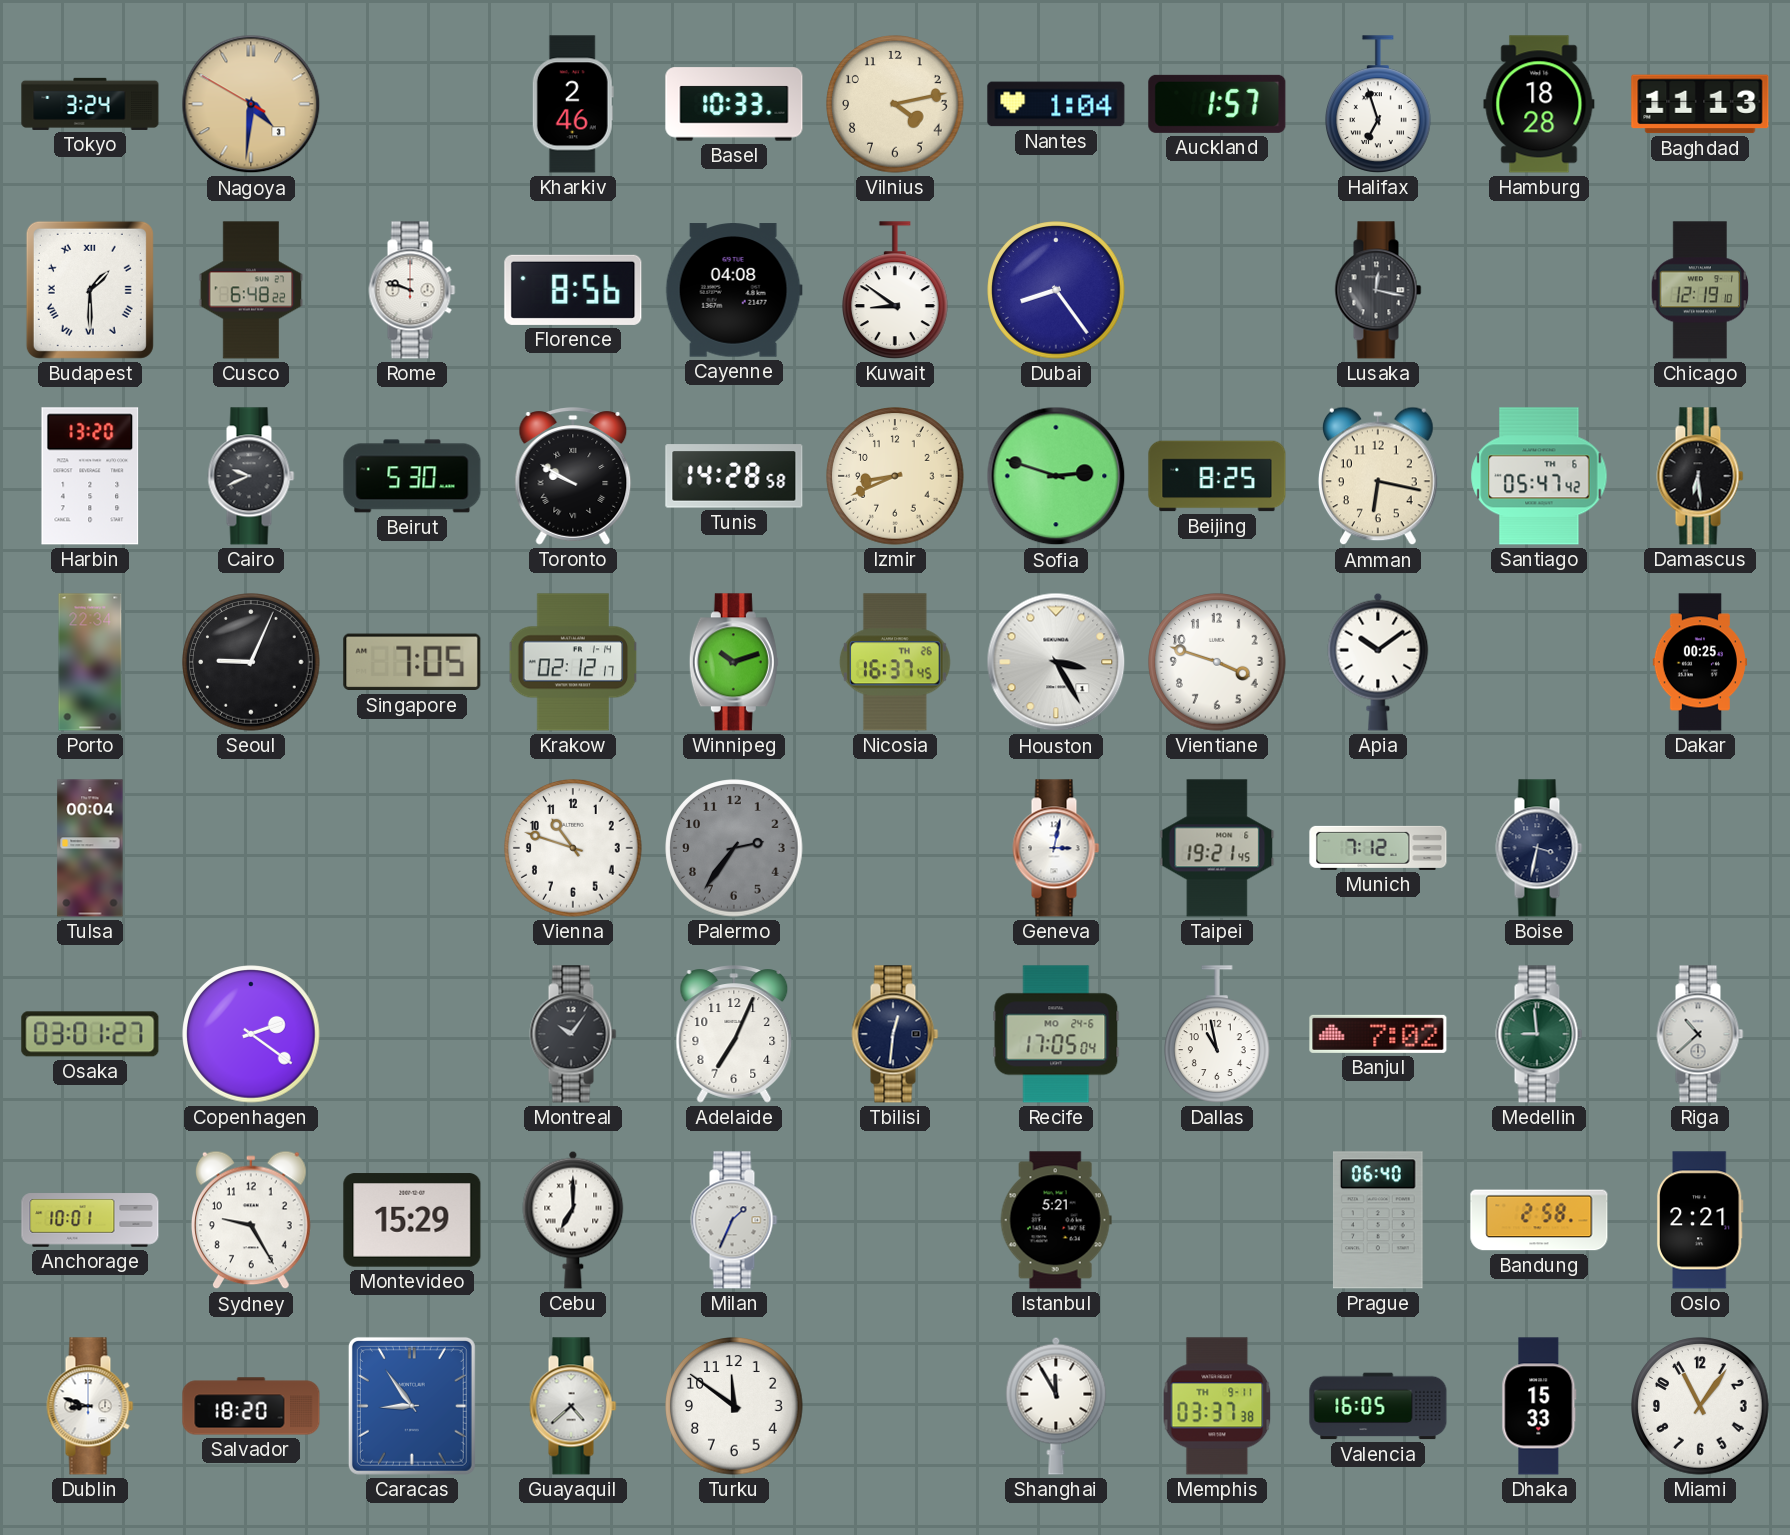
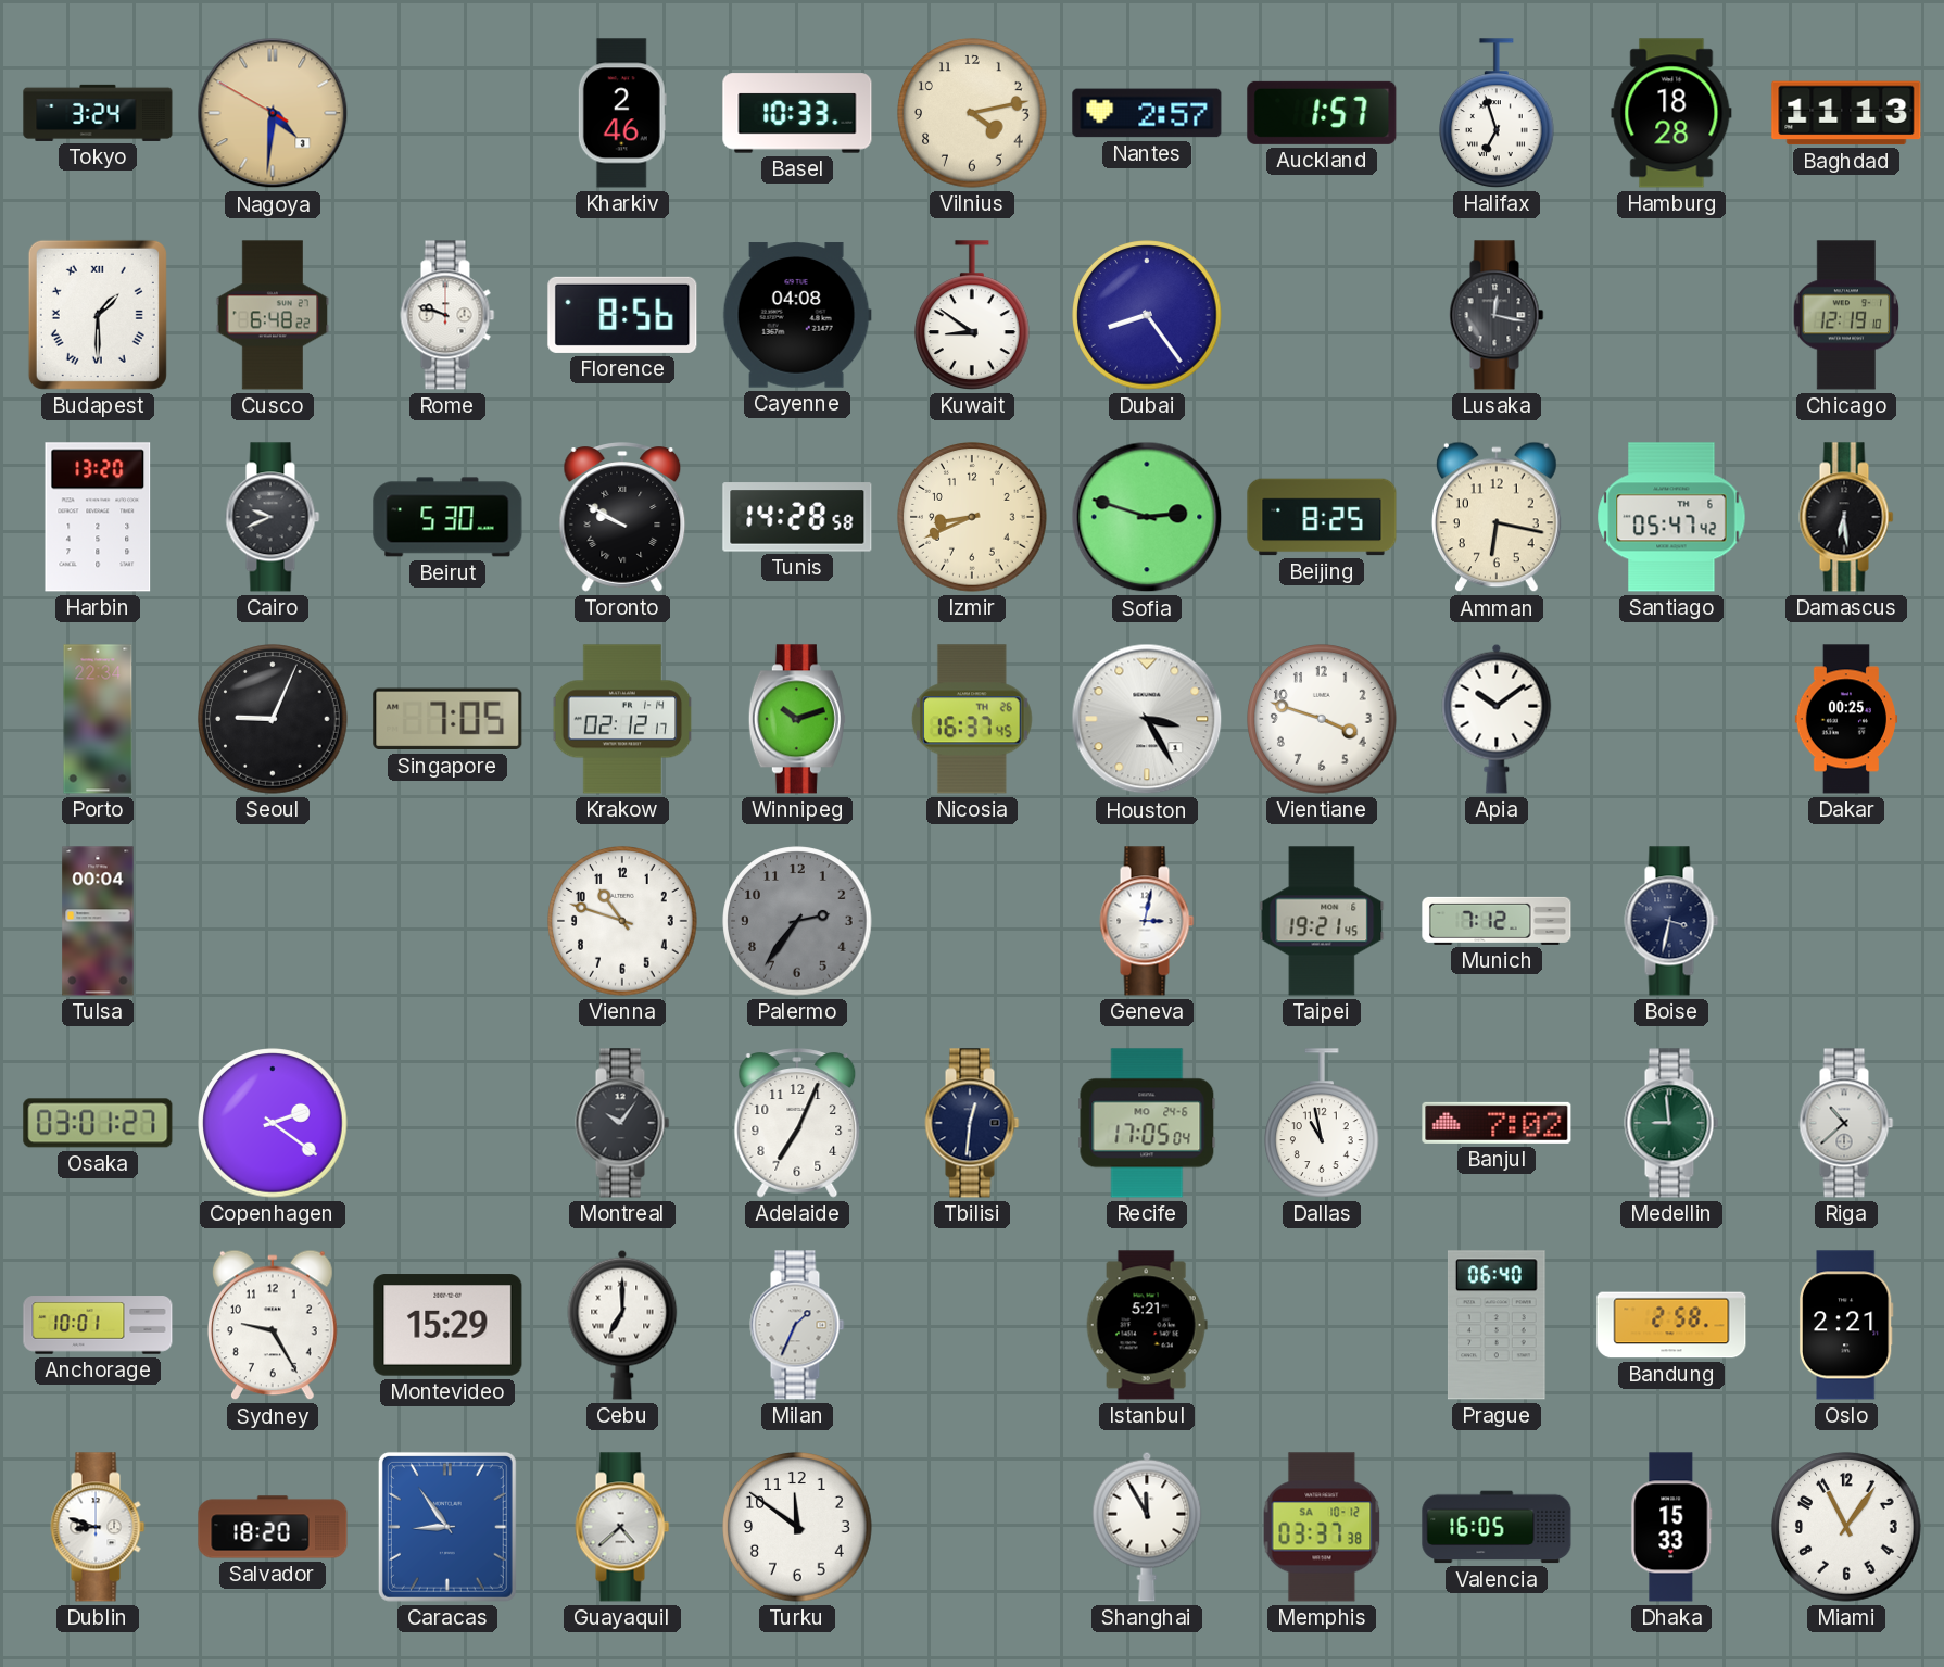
Nantes: 1:04 -> 2:57
Memphis date: TH 9-11 -> SA 10-12
